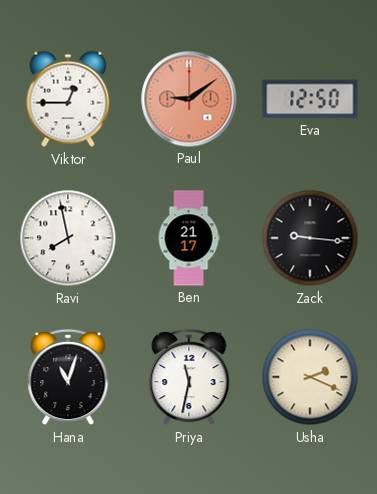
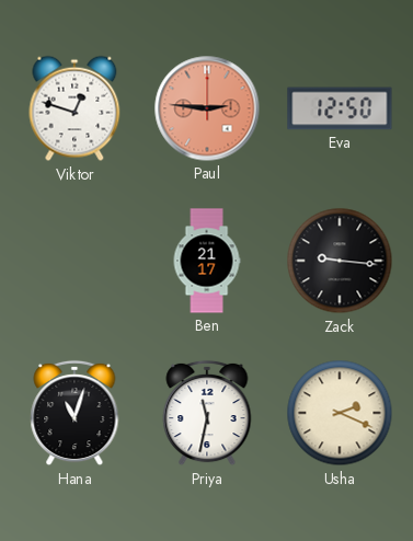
Viktor: 12:45 -> 12:48
Paul: 9:09 -> 2:46
Ravi: 7:58 -> none
